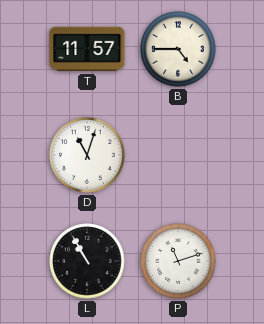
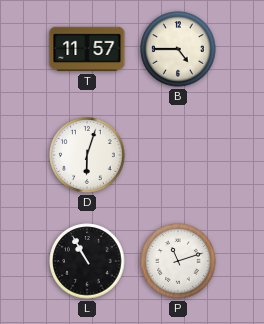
D: 11:03 -> 6:03
